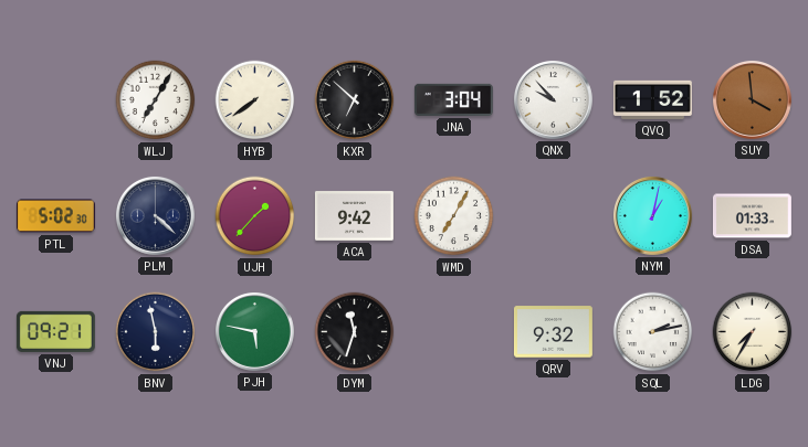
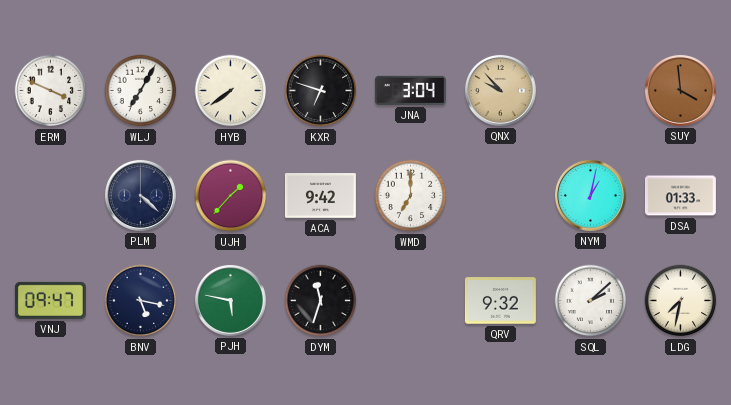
ERM: none -> 3:49
KXR: 6:52 -> 6:48
QNX dial: white -> champagne
QVQ: 1:52 -> none
PTL: 5:02 -> none
WMD: 7:05 -> 7:00
VNJ: 09:21 -> 09:47
BNV: 5:58 -> 5:17
SQL: 2:13 -> 2:08
LDG: 7:35 -> 7:32
